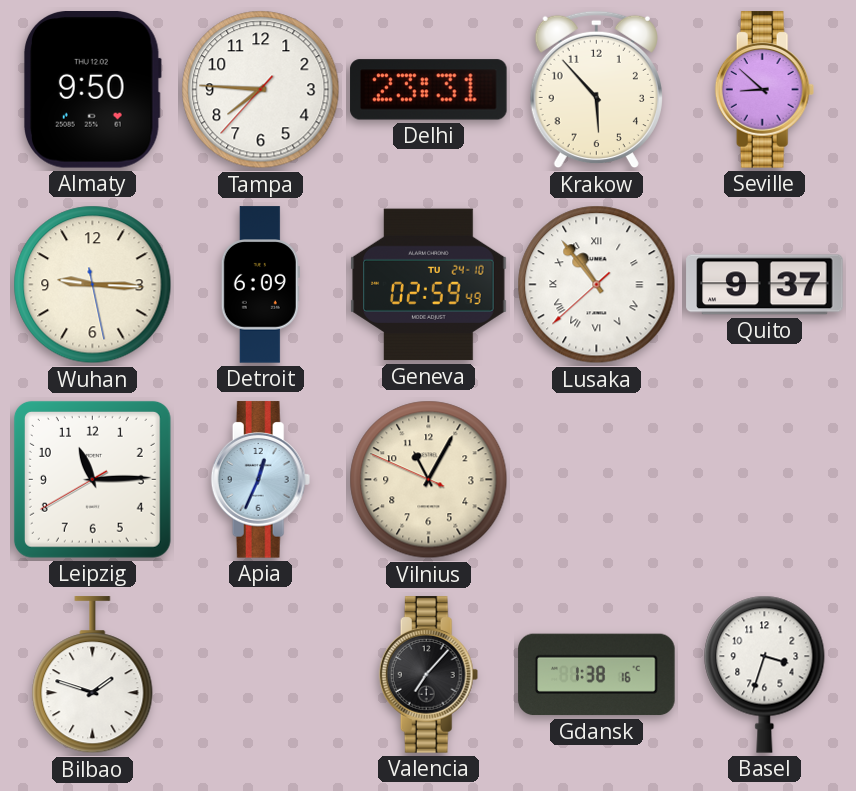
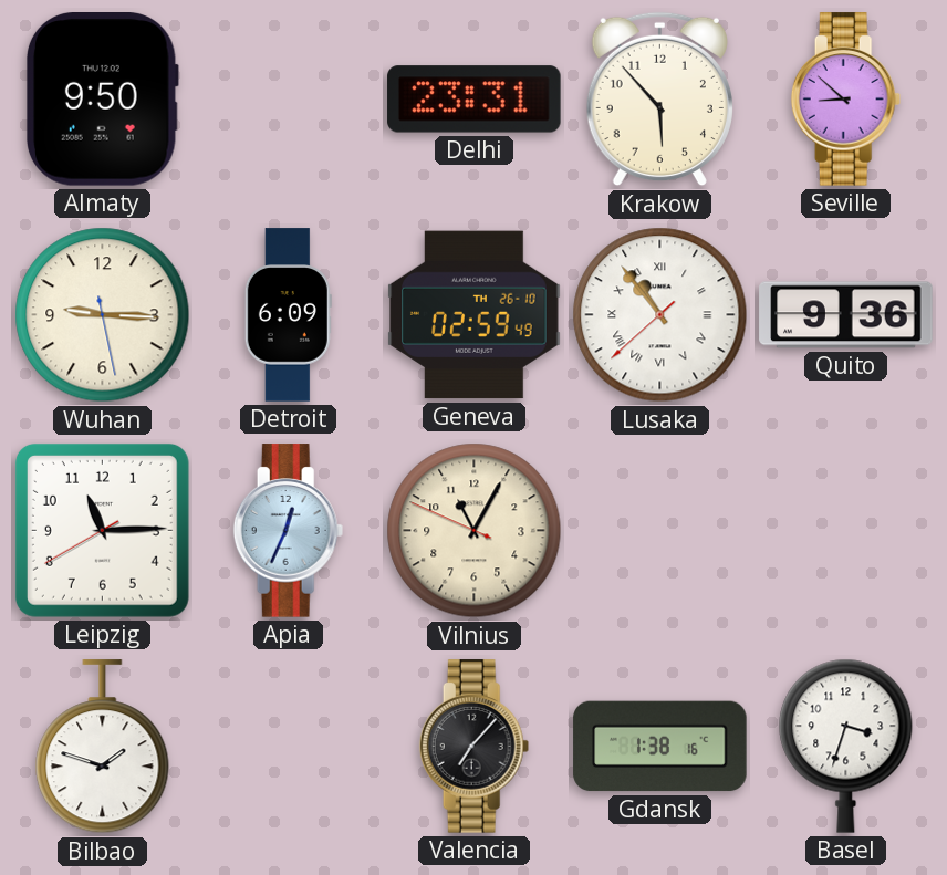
Tampa: 7:45 -> none
Geneva date: TU 24-10 -> TH 26-10
Quito: 9:37 -> 9:36
